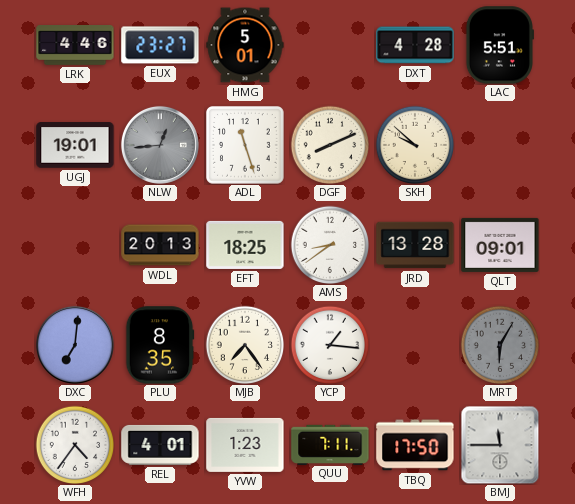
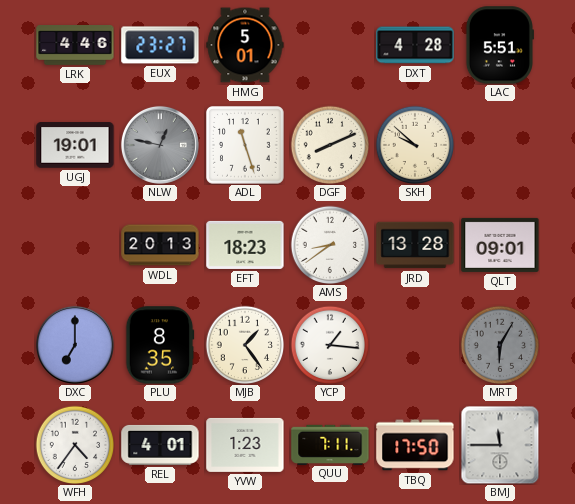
NLW: 12:44 -> 12:47
EFT: 18:25 -> 18:23
DXC: 7:01 -> 7:00
MJB: 7:24 -> 1:24
